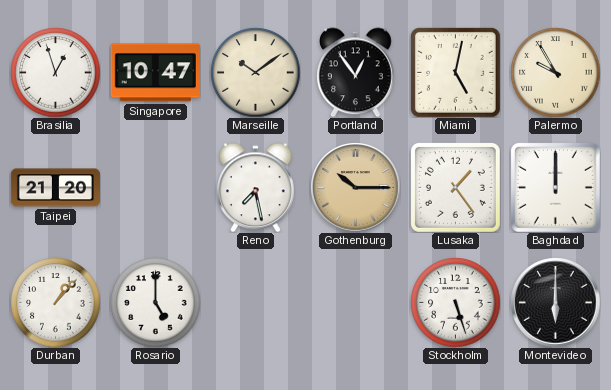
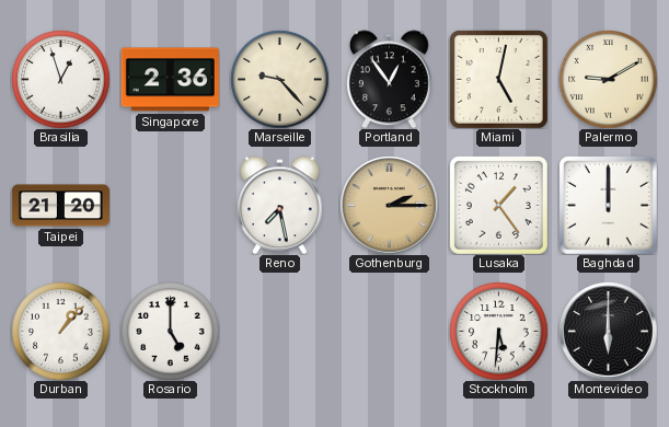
Singapore: 10:47 -> 2:36
Marseille: 10:09 -> 9:23
Palermo: 9:55 -> 9:10
Gothenburg: 10:15 -> 2:15
Stockholm: 5:27 -> 5:31
